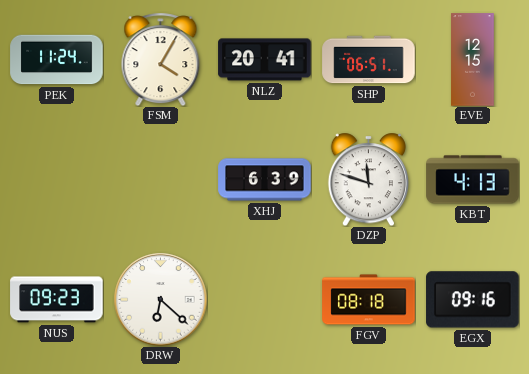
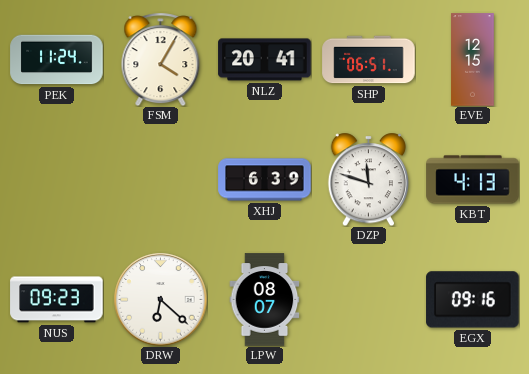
LPW: none -> 08:07
FGV: 08:18 -> none
